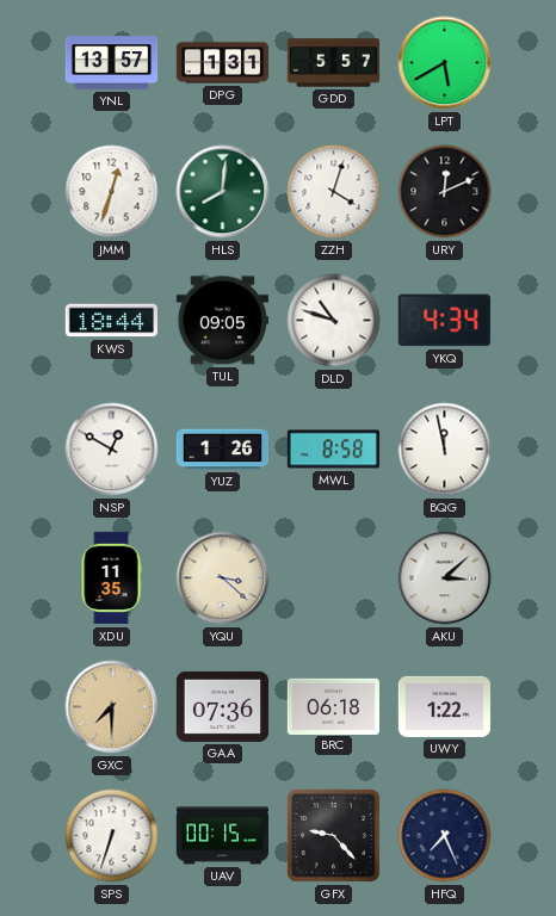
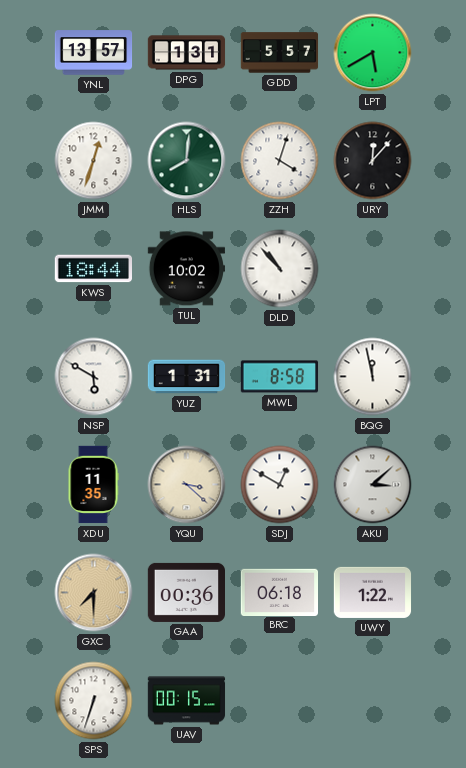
URY: 12:11 -> 12:07
TUL: 09:05 -> 10:02
DLD: 10:48 -> 10:53
YKQ: 4:34 -> none
NSP: 12:50 -> 5:50
YUZ: 1:26 -> 1:31
SDJ: none -> 12:50
GAA: 07:36 -> 00:36
GFX: 9:23 -> none
HFQ: 7:26 -> none
